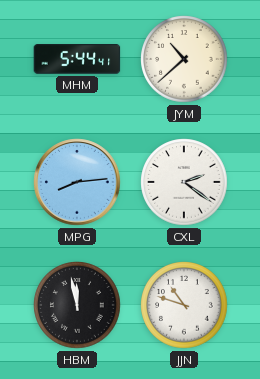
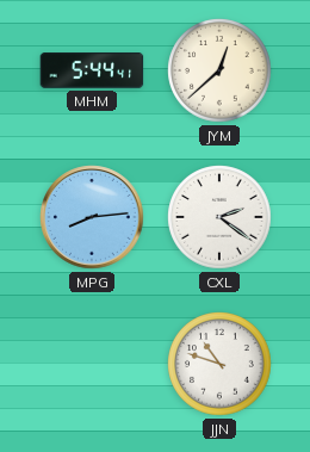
JYM: 10:38 -> 12:38
HBM: 11:58 -> none
